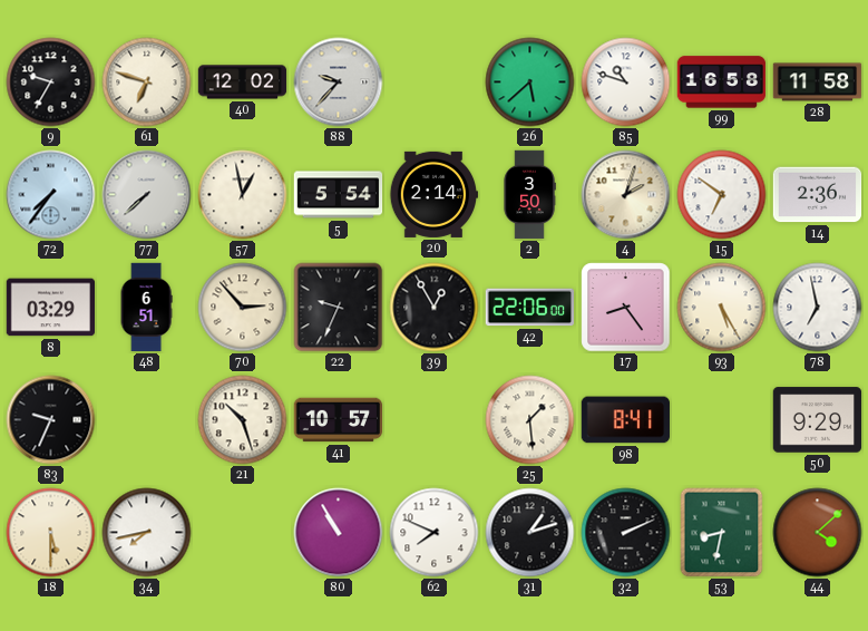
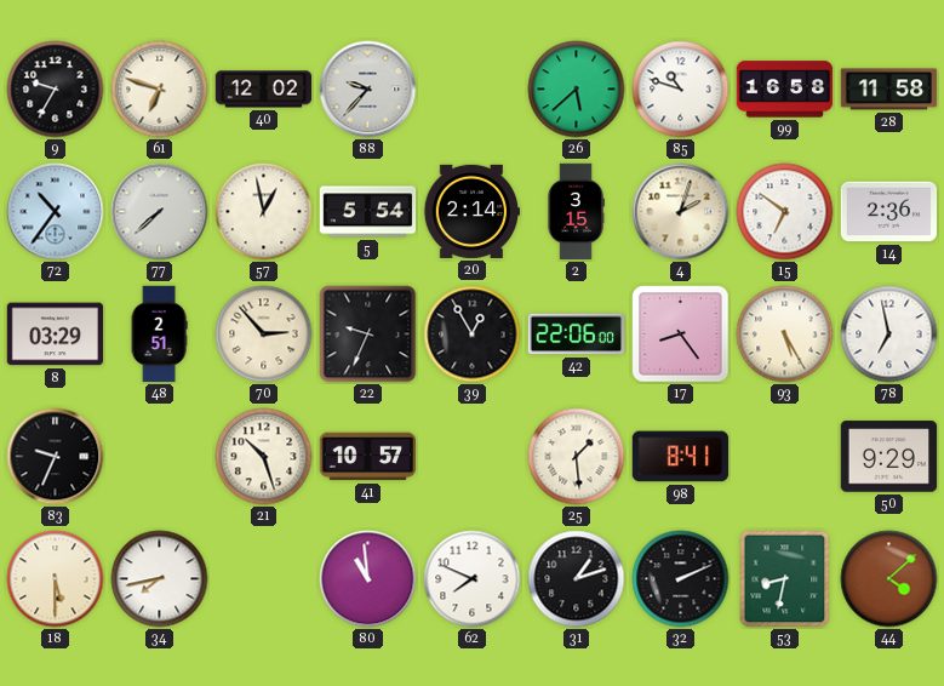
72: 7:36 -> 10:36
2: 3:50 -> 3:15
48: 6:51 -> 2:51
80: 10:55 -> 10:59
